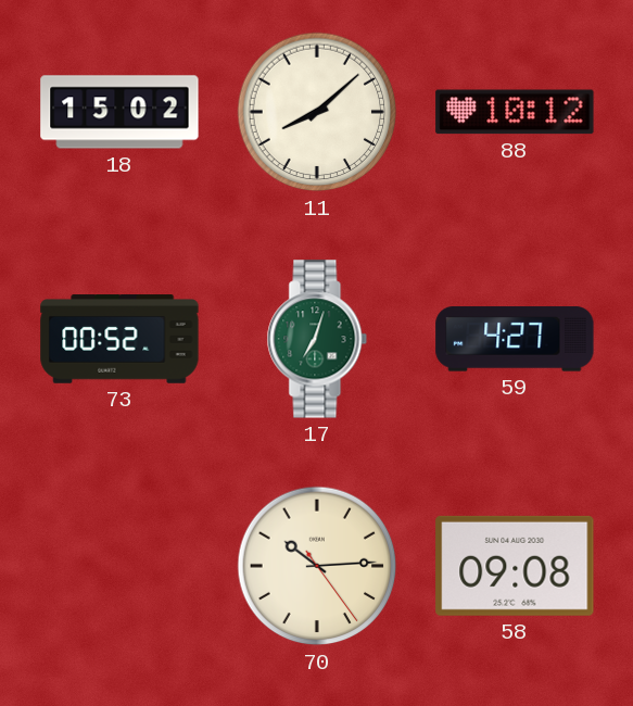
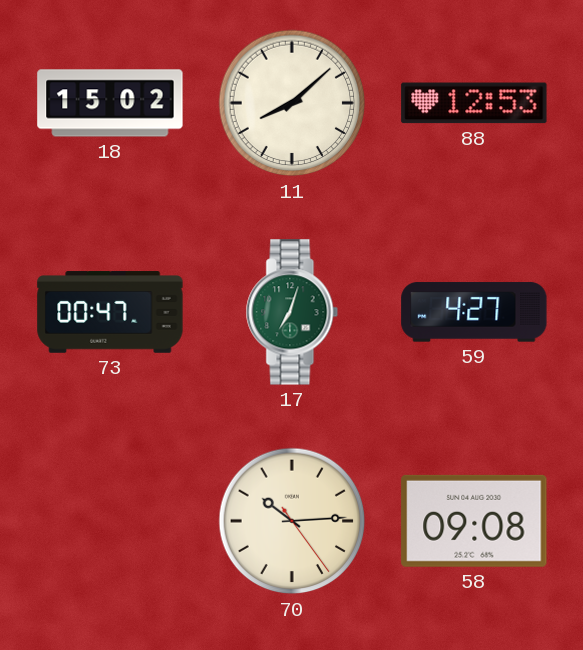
88: 10:12 -> 12:53
73: 00:52 -> 00:47
